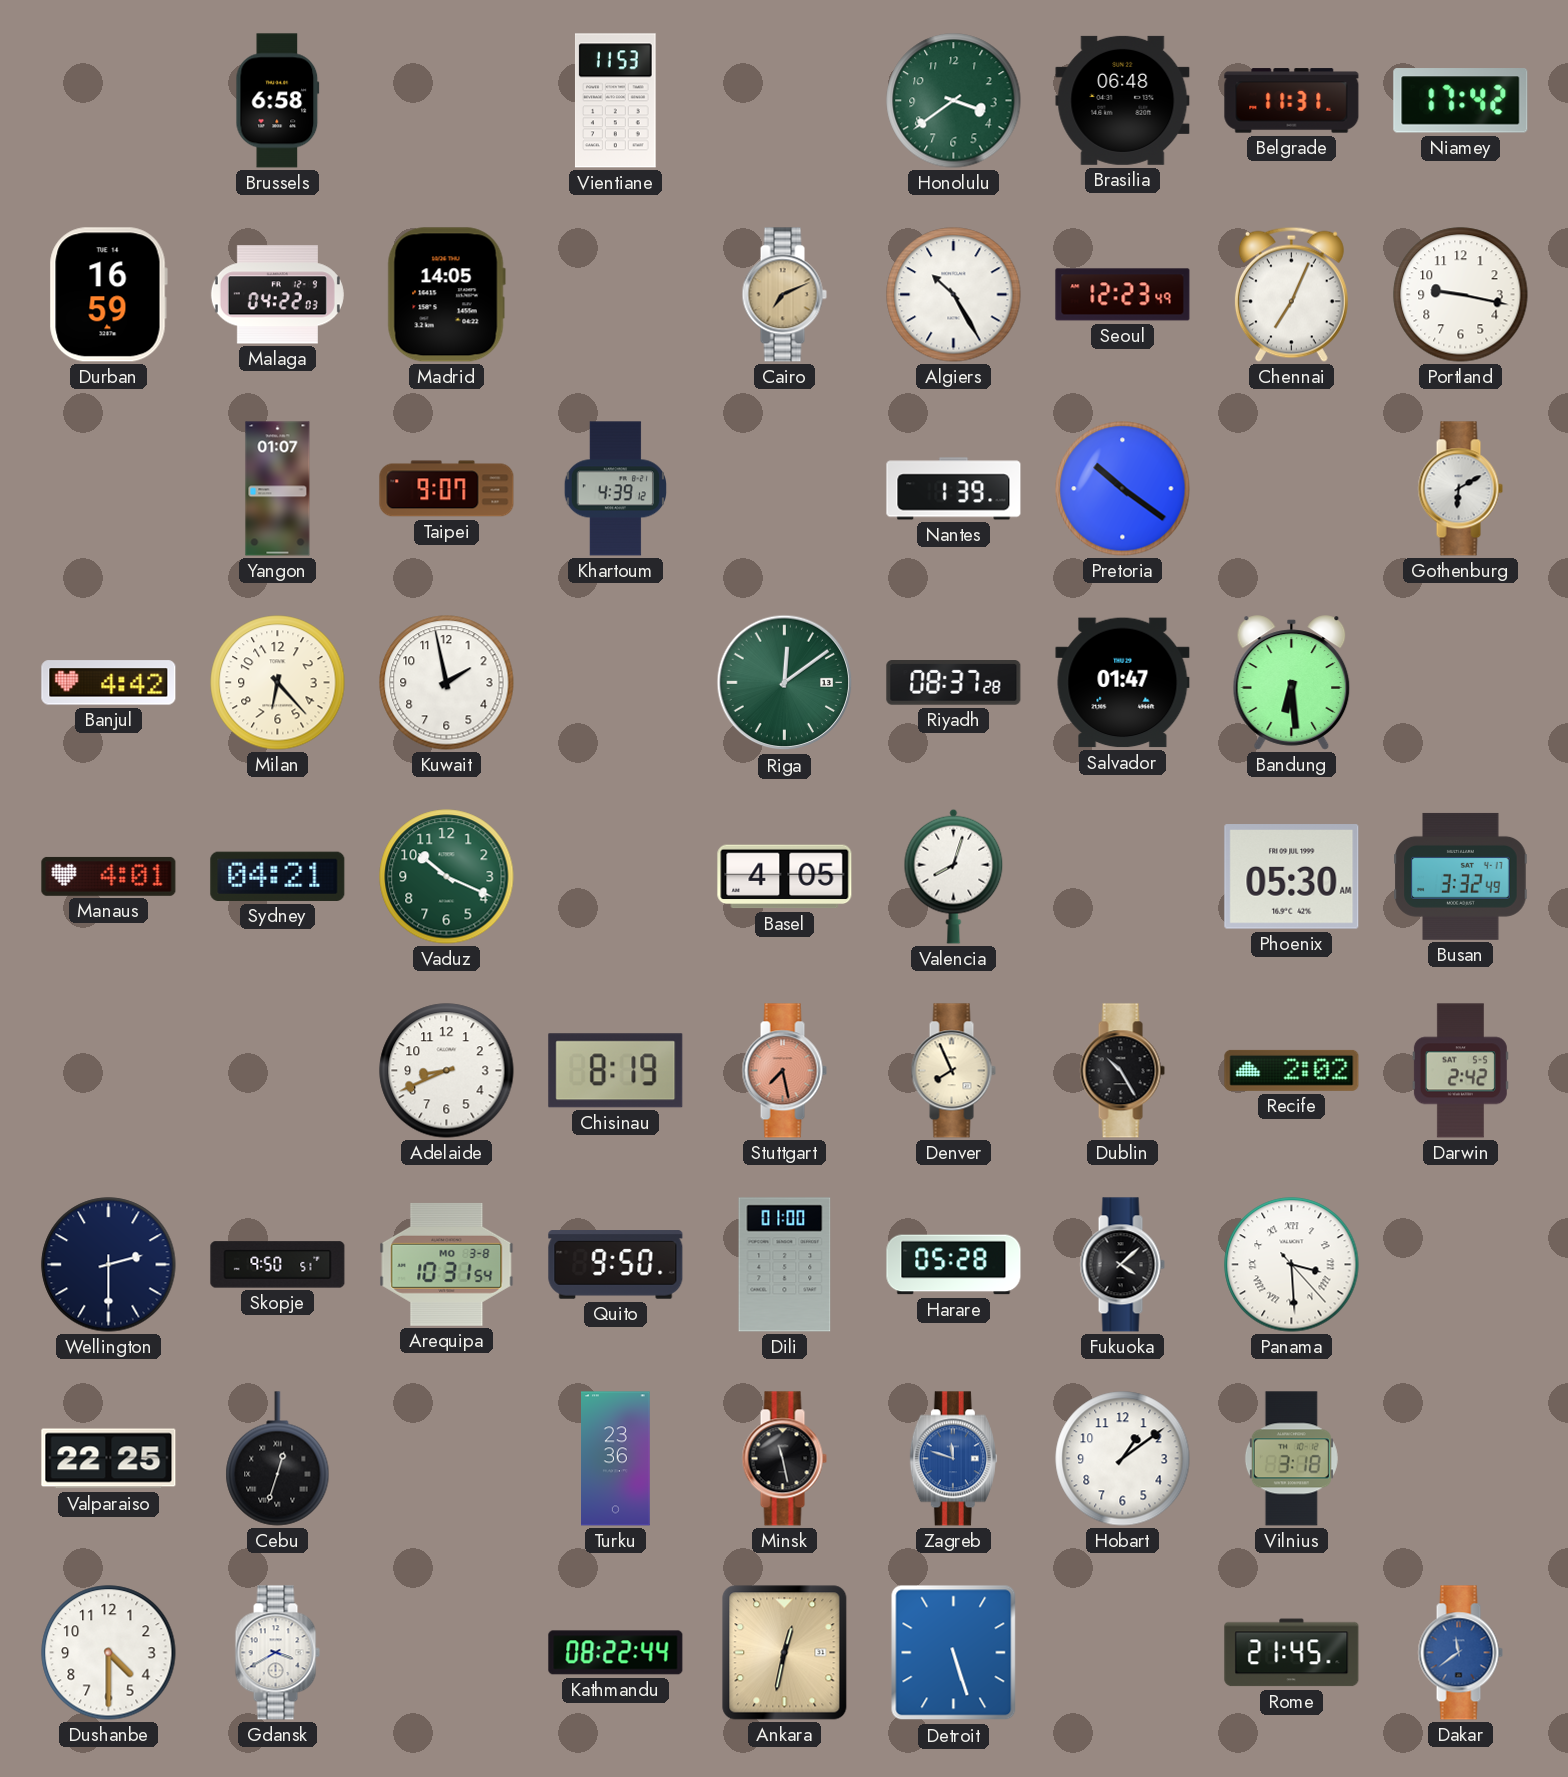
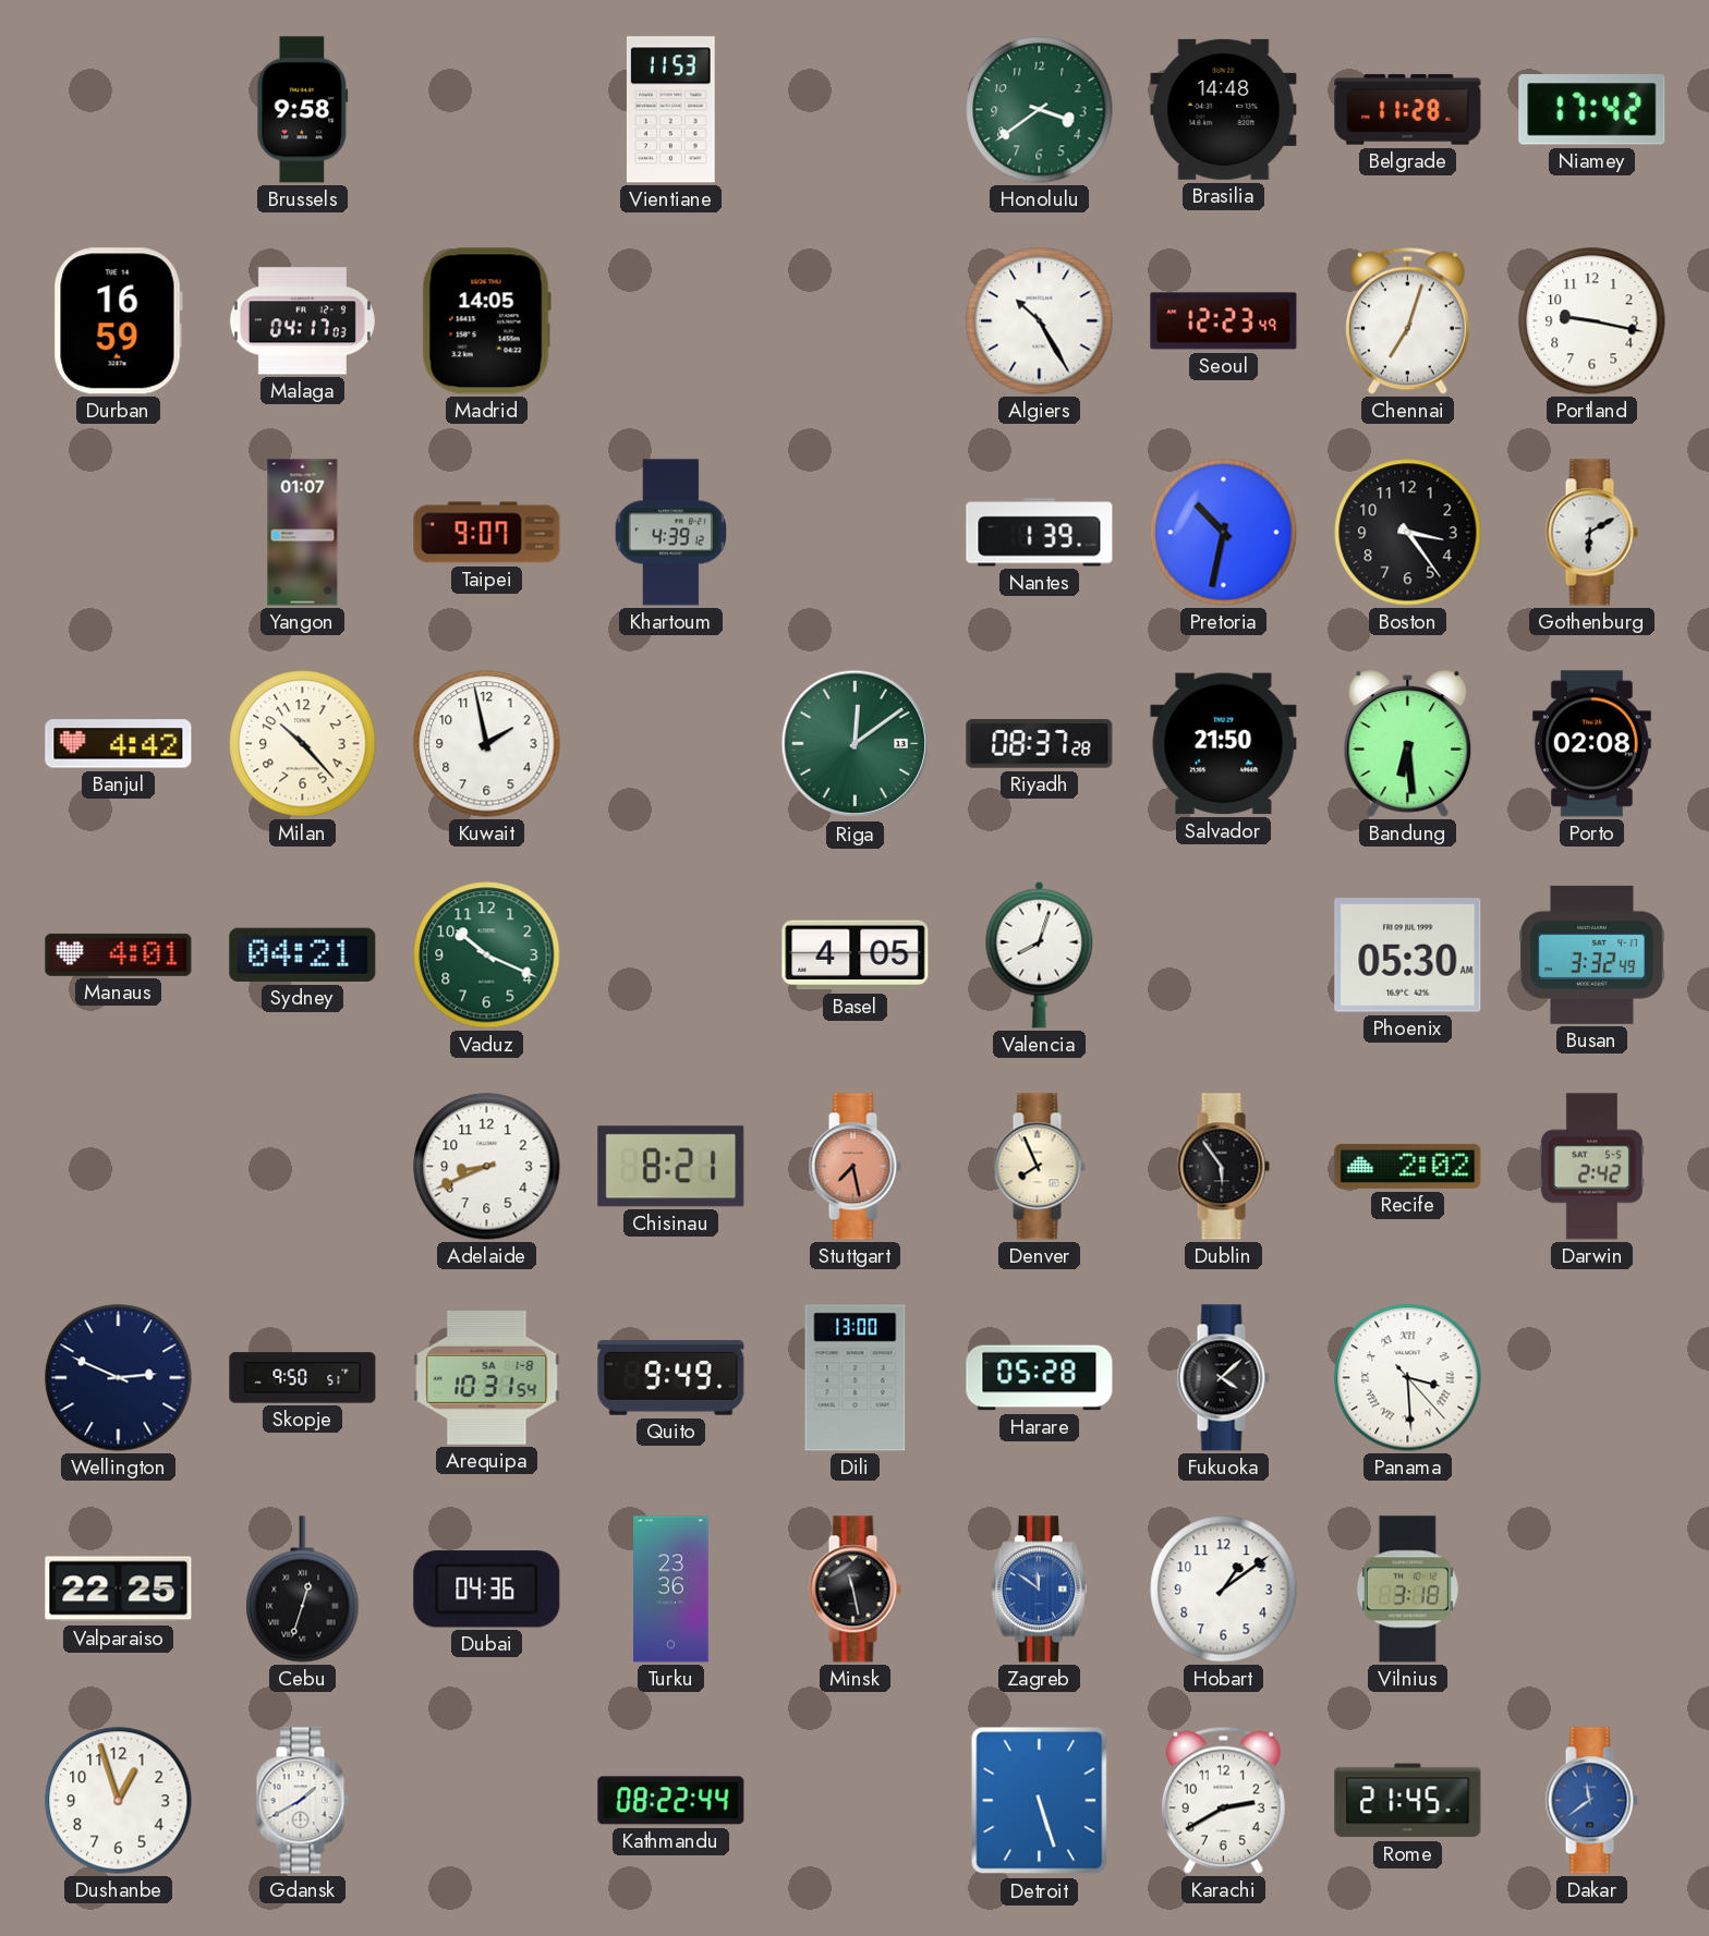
Brussels: 6:58 -> 9:58
Brasilia: 06:48 -> 14:48
Belgrade: 11:31 -> 11:28
Malaga: 04:22 -> 04:17
Cairo: 7:11 -> none
Chennai: 7:04 -> 7:03
Pretoria: 10:21 -> 10:32
Boston: none -> 3:24
Milan: 6:23 -> 10:23
Salvador: 01:47 -> 21:50
Porto: none -> 02:08
Chisinau: 8:19 -> 8:21
Dublin: 10:25 -> 5:54
Wellington: 2:30 -> 2:49
Arequipa date: MO 3-8 -> SA 1-8
Quito: 9:50 -> 9:49
Dili: 01:00 -> 13:00
Dubai: none -> 04:36
Zagreb: 11:48 -> 11:51
Dushanbe: 4:30 -> 12:57
Gdansk: 3:40 -> 1:40
Ankara: 12:32 -> none
Karachi: none -> 2:40
